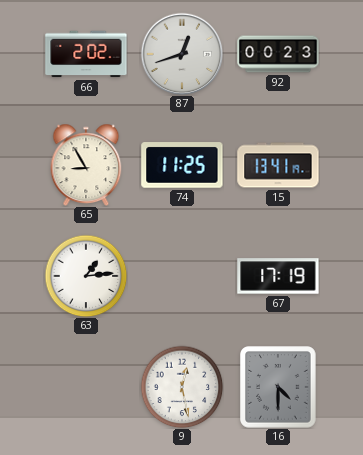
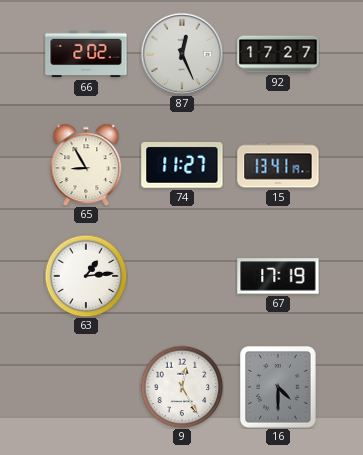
87: 12:42 -> 12:26
92: 00:23 -> 17:27
74: 11:25 -> 11:27
9: 12:28 -> 12:25
